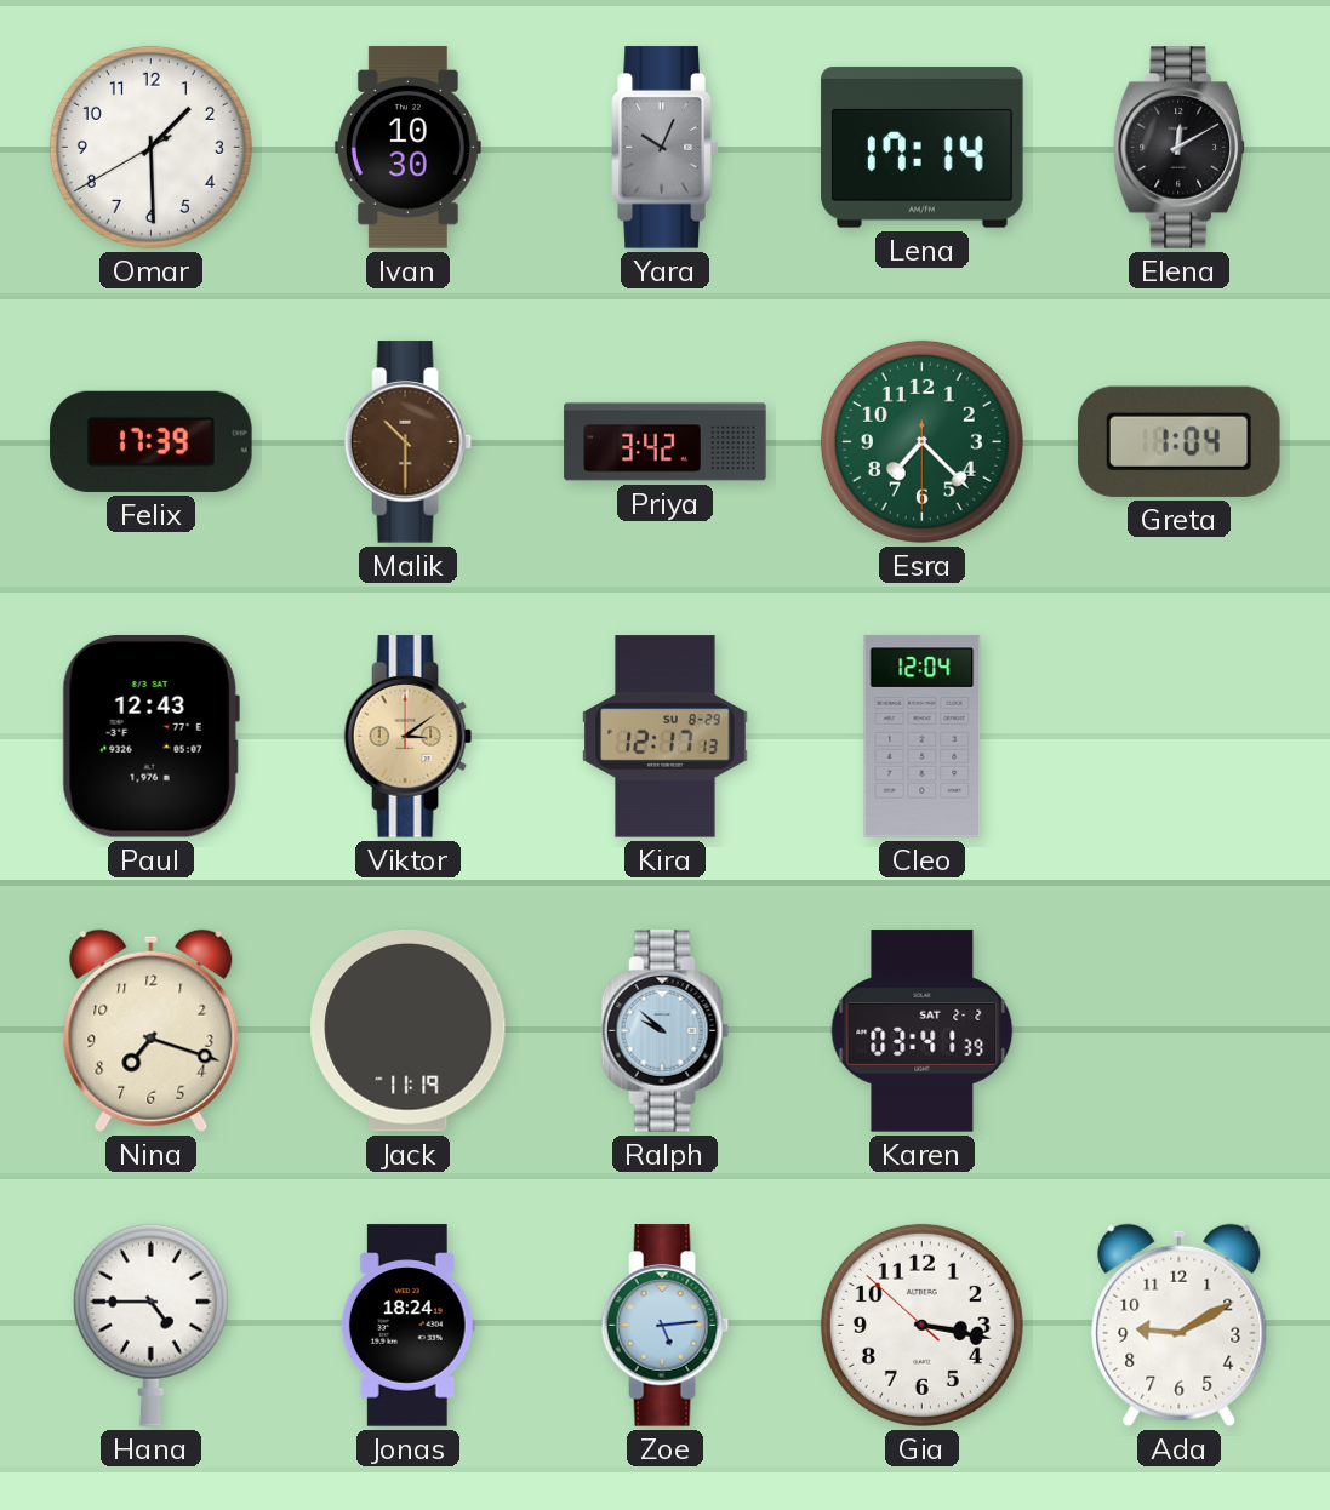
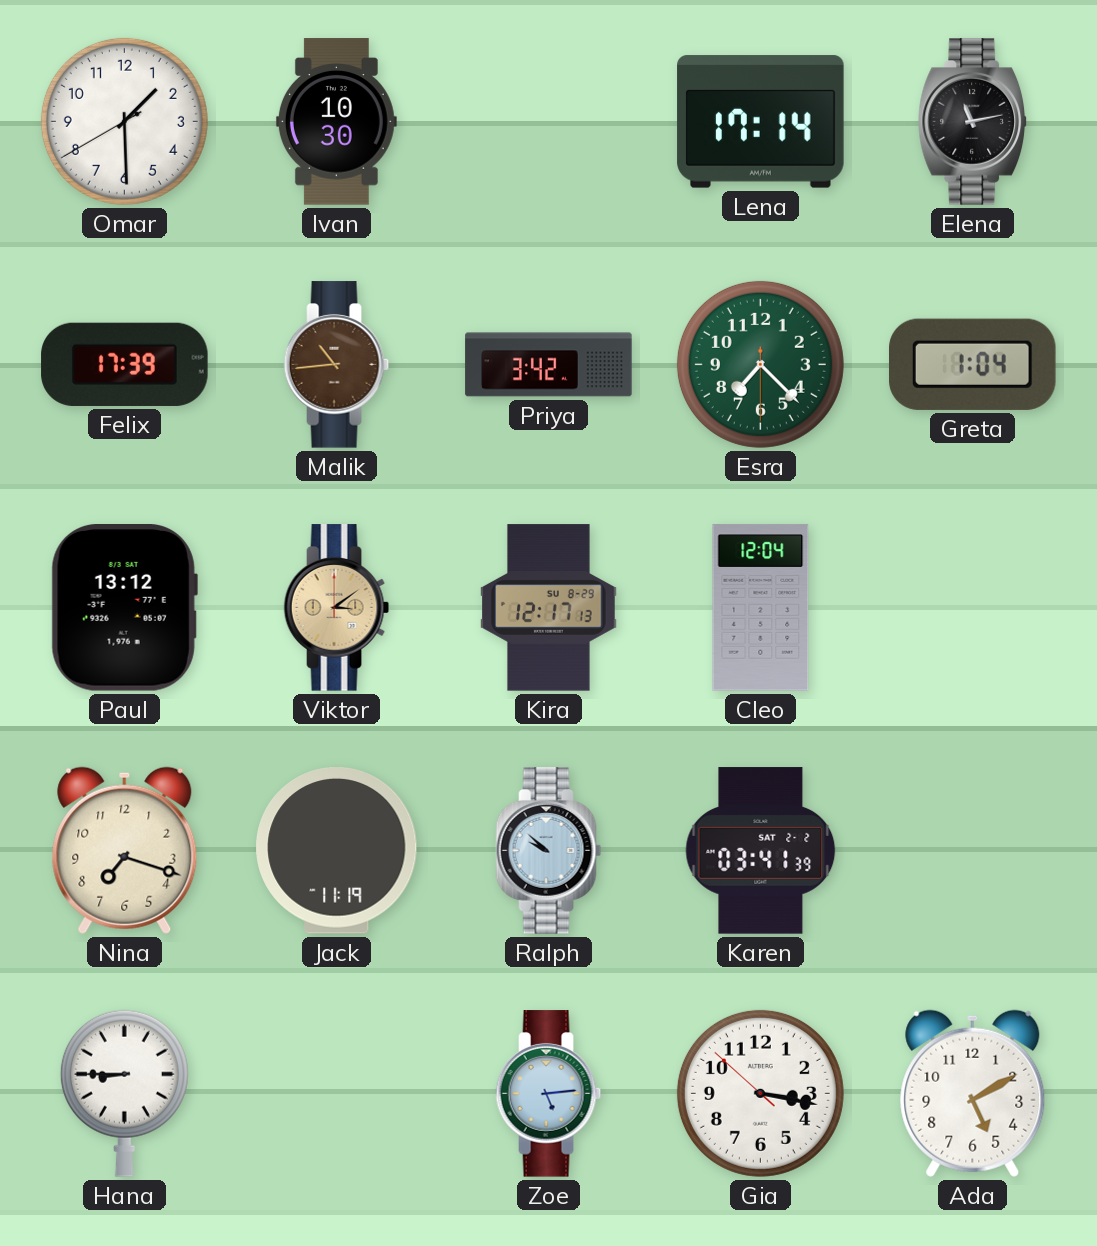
Yara: 10:04 -> none
Elena: 12:10 -> 11:13
Malik: 10:30 -> 10:44
Paul: 12:43 -> 13:12
Hana: 4:45 -> 8:45
Jonas: 18:24 -> none
Ada: 9:10 -> 5:10
